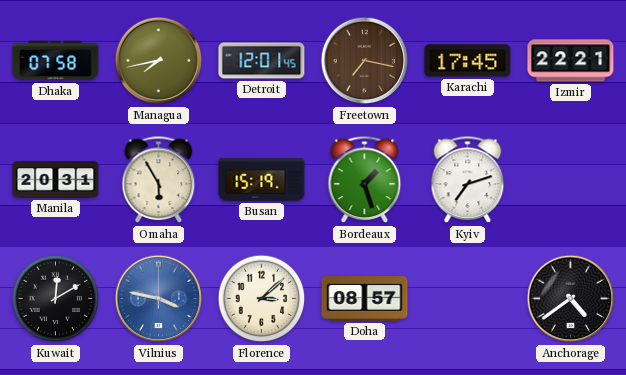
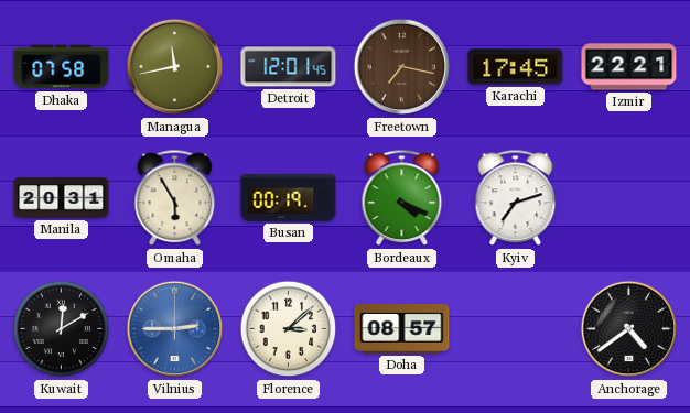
Managua: 7:43 -> 11:43
Busan: 15:19 -> 00:19
Bordeaux: 1:27 -> 4:19
Vilnius: 3:47 -> 2:45
